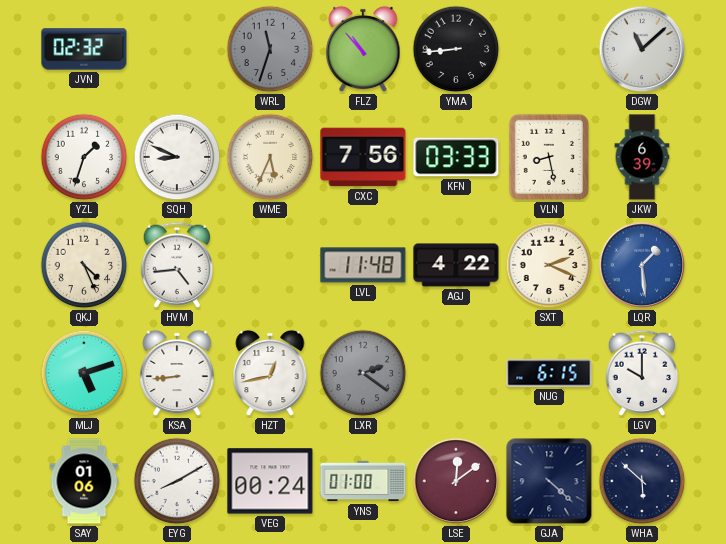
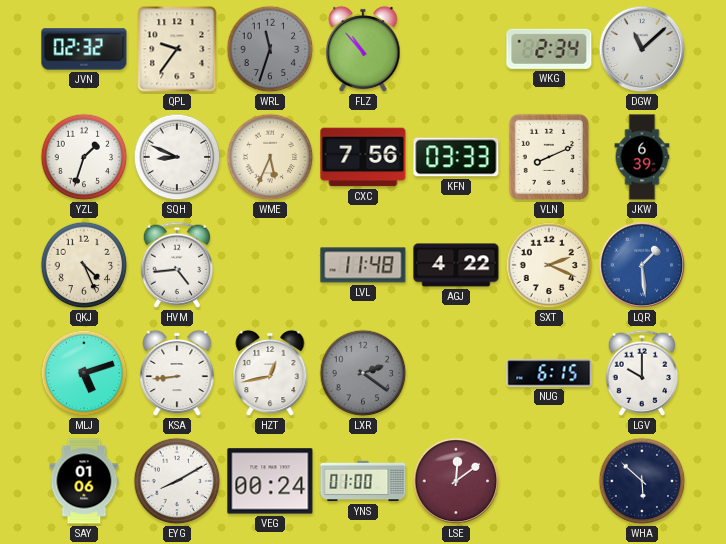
QPL: none -> 9:36
YMA: 8:44 -> none
WKG: none -> 2:34
VLN: 8:28 -> 8:11
GJA: 4:22 -> none
